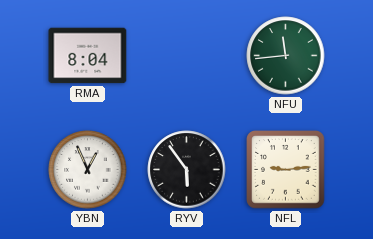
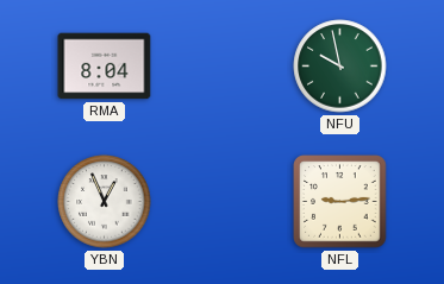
NFU: 11:44 -> 9:58
RYV: 5:54 -> none
